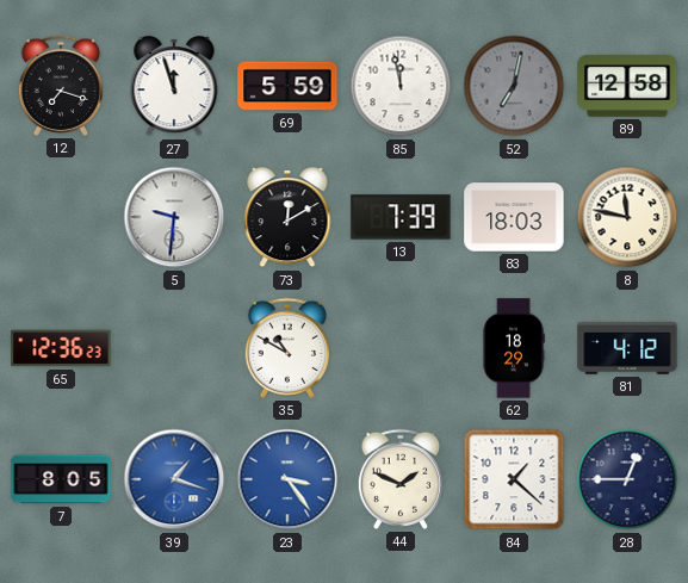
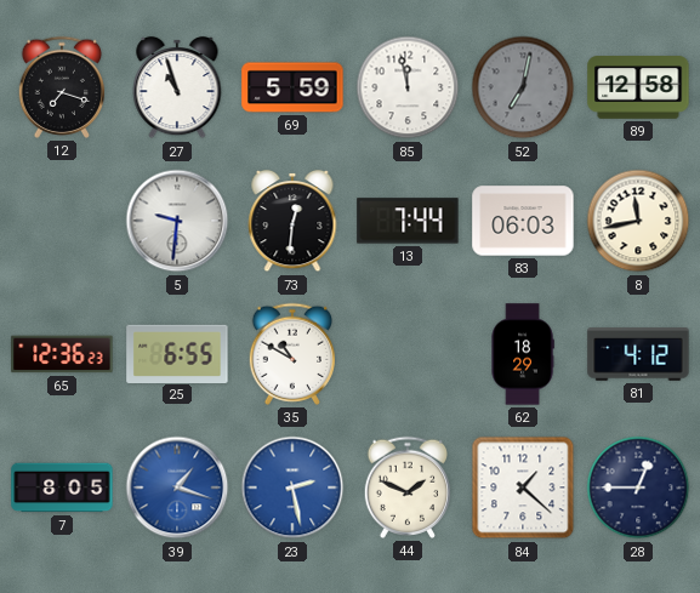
27: 11:57 -> 10:57
73: 12:10 -> 12:31
13: 7:39 -> 7:44
83: 18:03 -> 06:03
8: 11:47 -> 11:43
25: none -> 6:55
23: 3:24 -> 2:28
